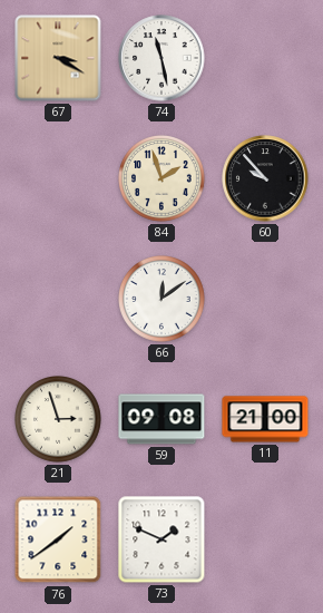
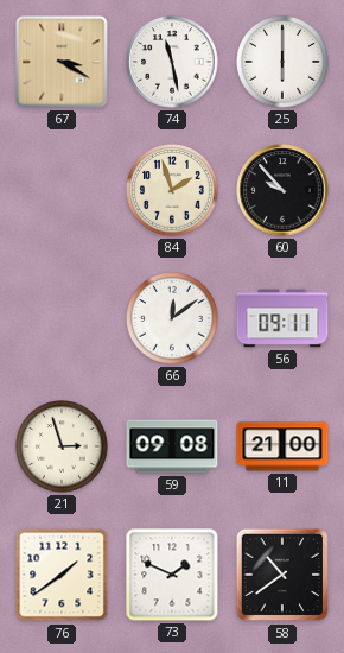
25: none -> 6:00
56: none -> 09:11
58: none -> 10:39
